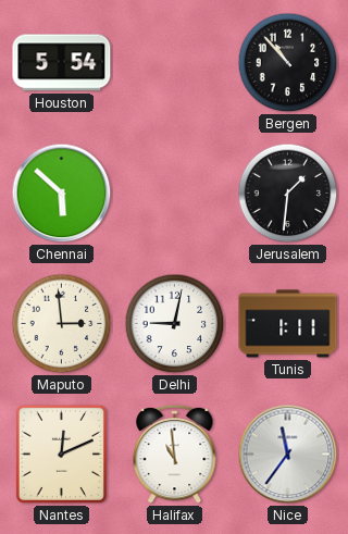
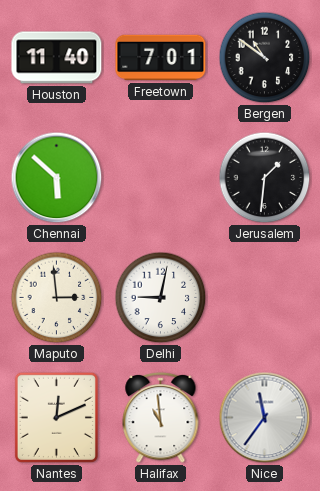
Houston: 5:54 -> 11:40
Freetown: none -> 7:01
Bergen: 10:53 -> 10:51
Tunis: 1:11 -> none
